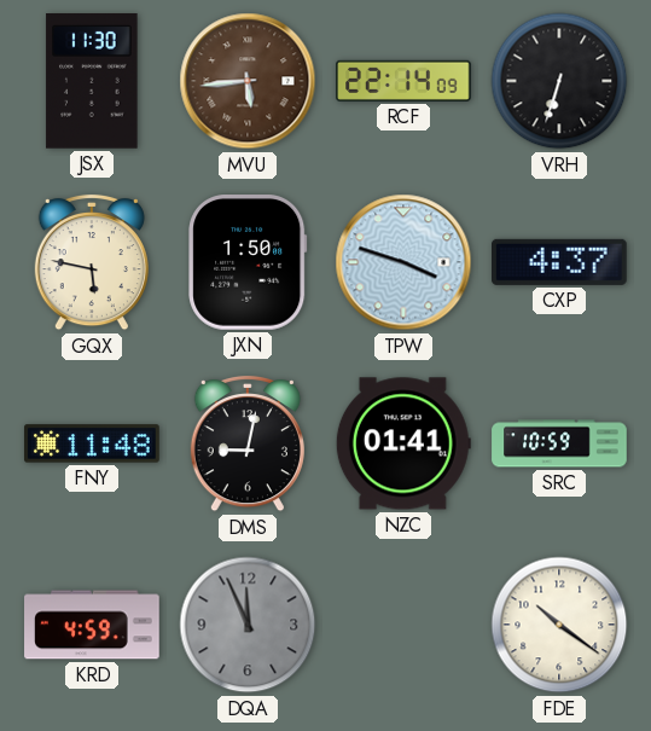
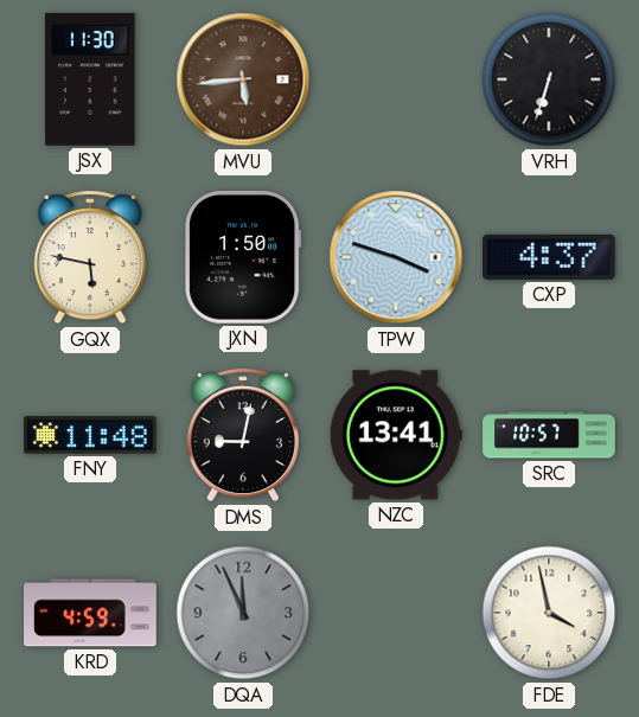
RCF: 22:14 -> none
NZC: 01:41 -> 13:41
SRC: 10:59 -> 10:57
FDE: 10:21 -> 3:58
